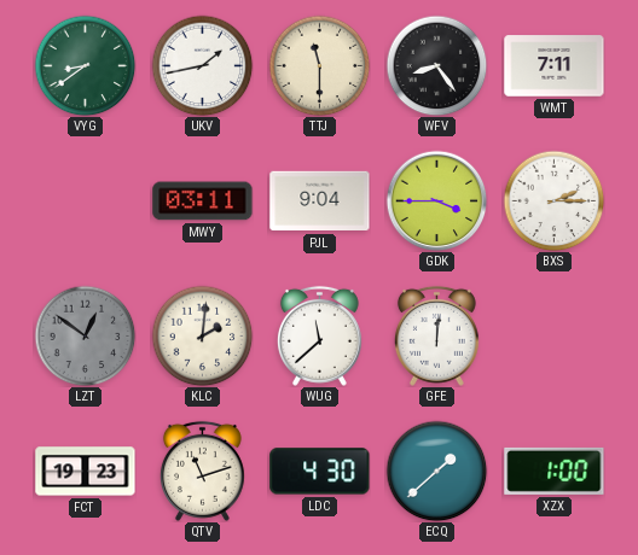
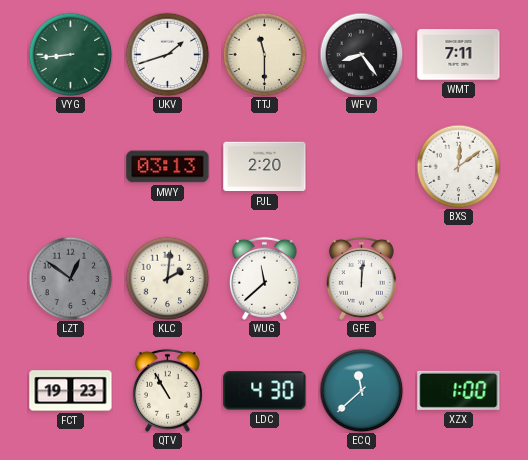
VYG: 8:39 -> 8:44
UKV: 1:43 -> 1:42
MWY: 03:11 -> 03:13
PJL: 9:04 -> 2:20
GDK: 3:45 -> none
BXS: 2:15 -> 12:09
QTV: 11:12 -> 10:55
ECQ: 1:38 -> 11:38
